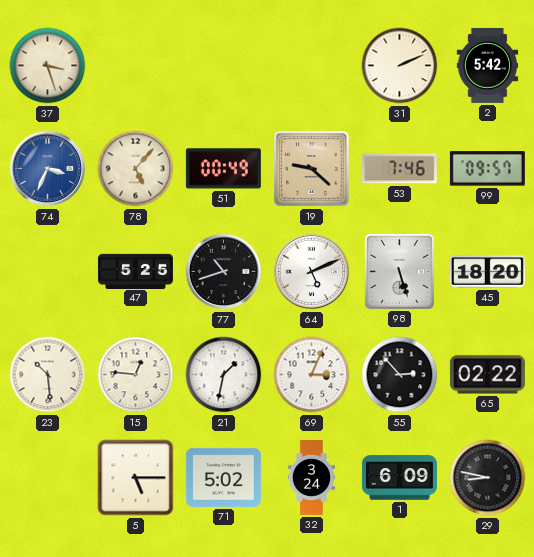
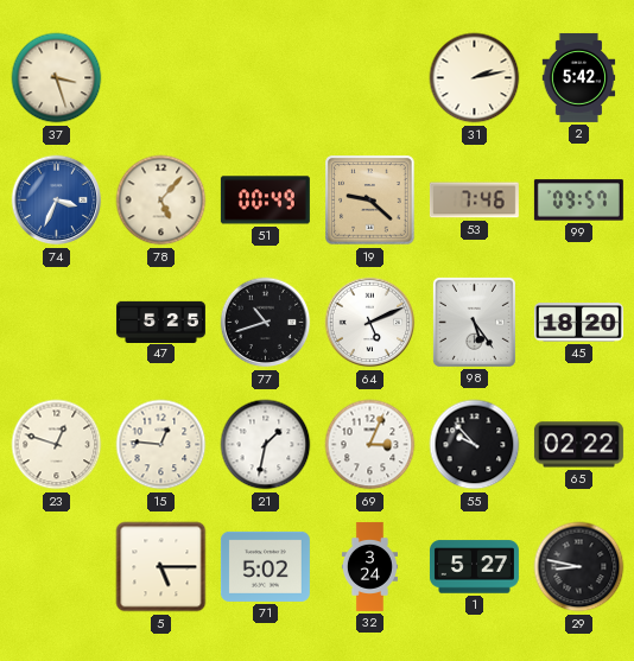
31: 2:11 -> 2:13
98: 5:27 -> 5:24
23: 10:29 -> 12:48
55: 2:53 -> 9:53
1: 6:09 -> 5:27
